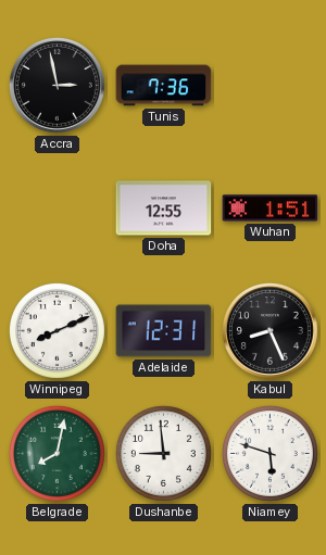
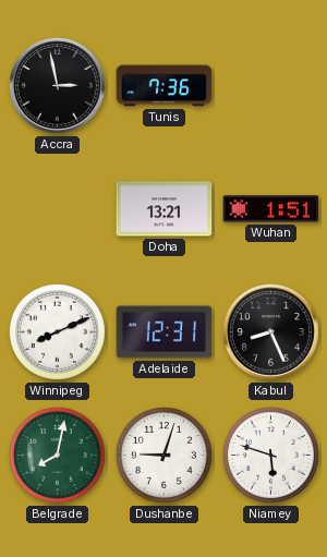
Doha: 12:55 -> 13:21
Dushanbe: 8:59 -> 9:03
